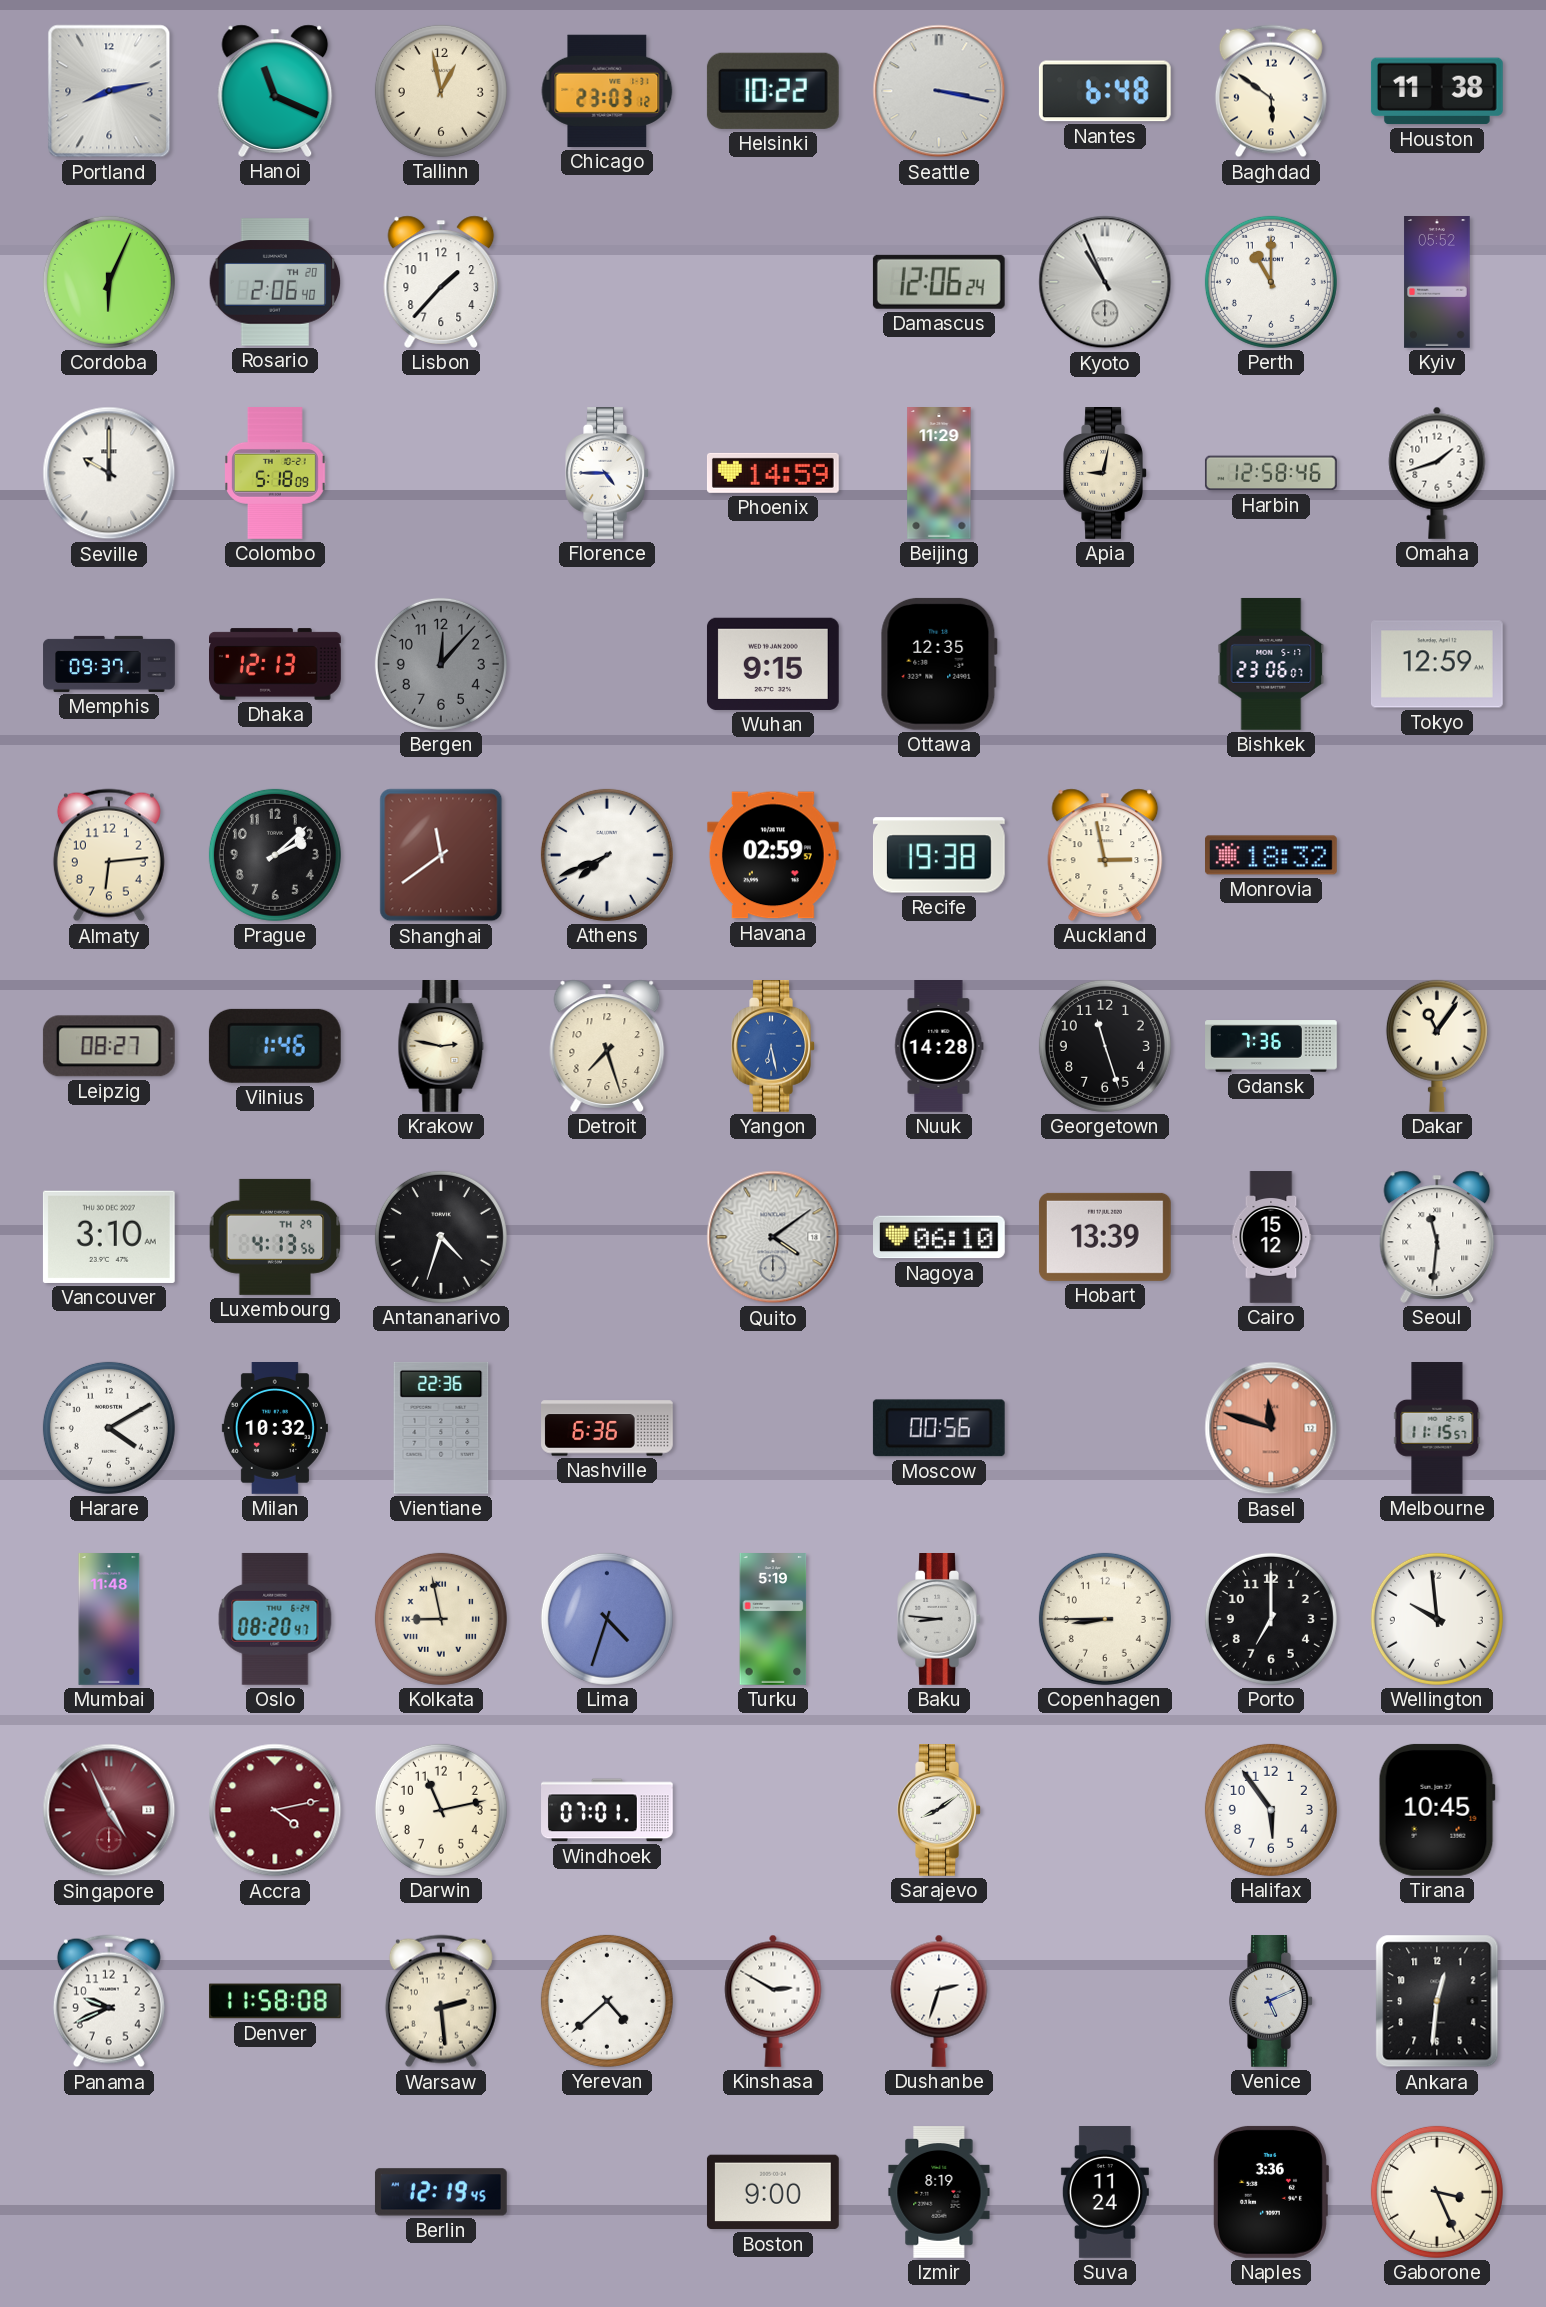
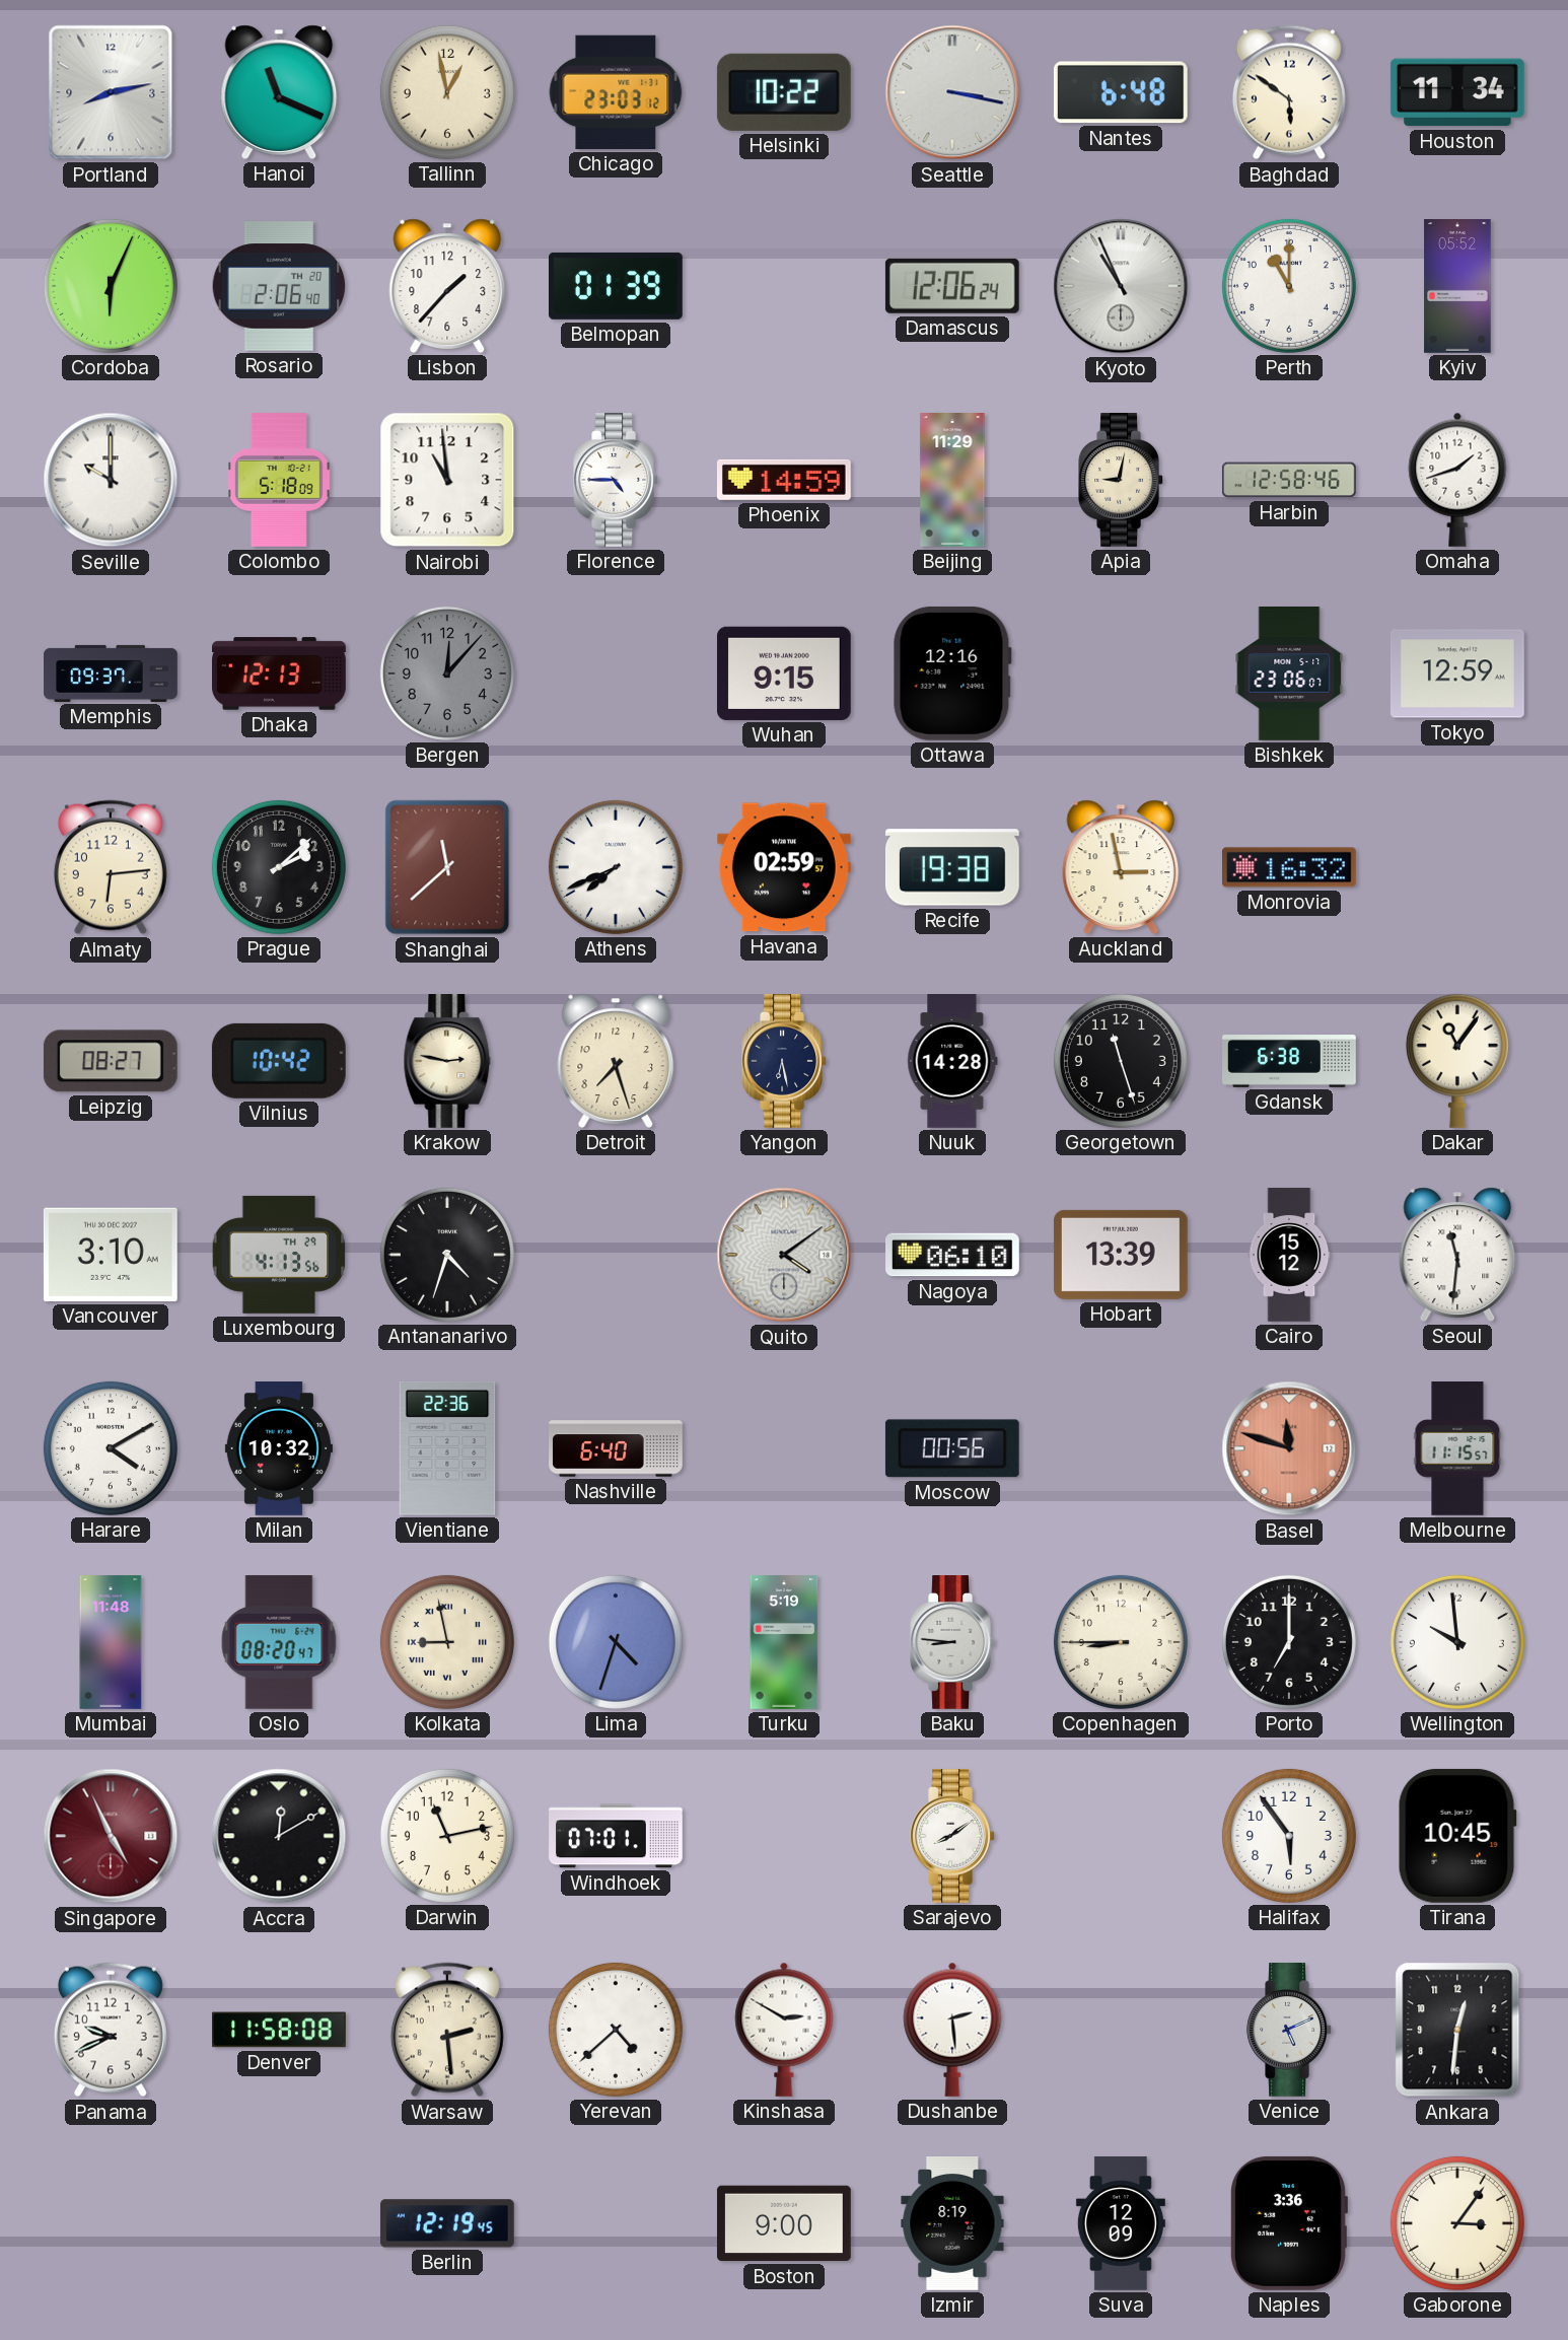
Houston: 11:38 -> 11:34
Belmopan: none -> 01:39
Nairobi: none -> 10:59
Ottawa: 12:35 -> 12:16
Shanghai: 11:39 -> 11:38
Monrovia: 18:32 -> 16:32
Vilnius: 1:46 -> 10:42
Yangon dial: blue -> navy
Gdansk: 7:36 -> 6:38
Nashville: 6:36 -> 6:40
Accra: 4:13 -> 12:10
Accra dial: burgundy -> black
Dushanbe: 2:33 -> 2:29
Suva: 11:24 -> 12:09
Gaborone: 3:26 -> 3:06
